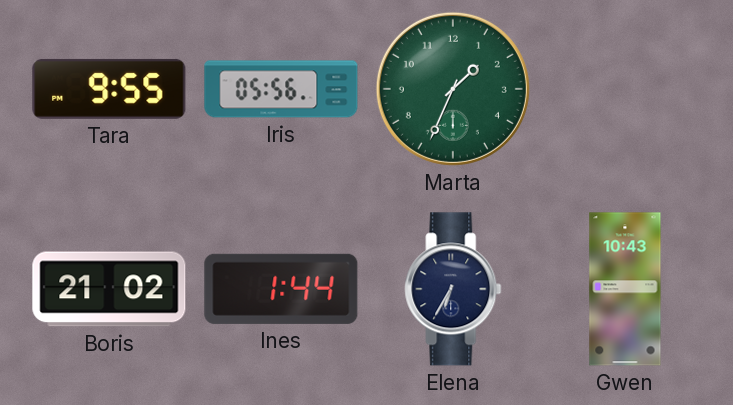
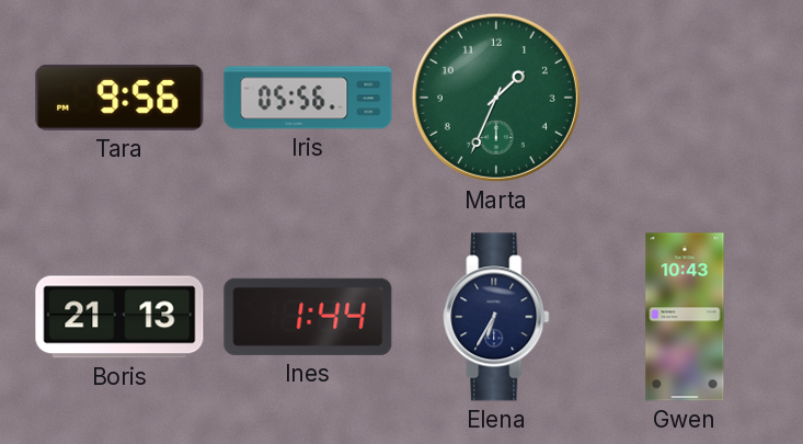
Tara: 9:55 -> 9:56
Boris: 21:02 -> 21:13
